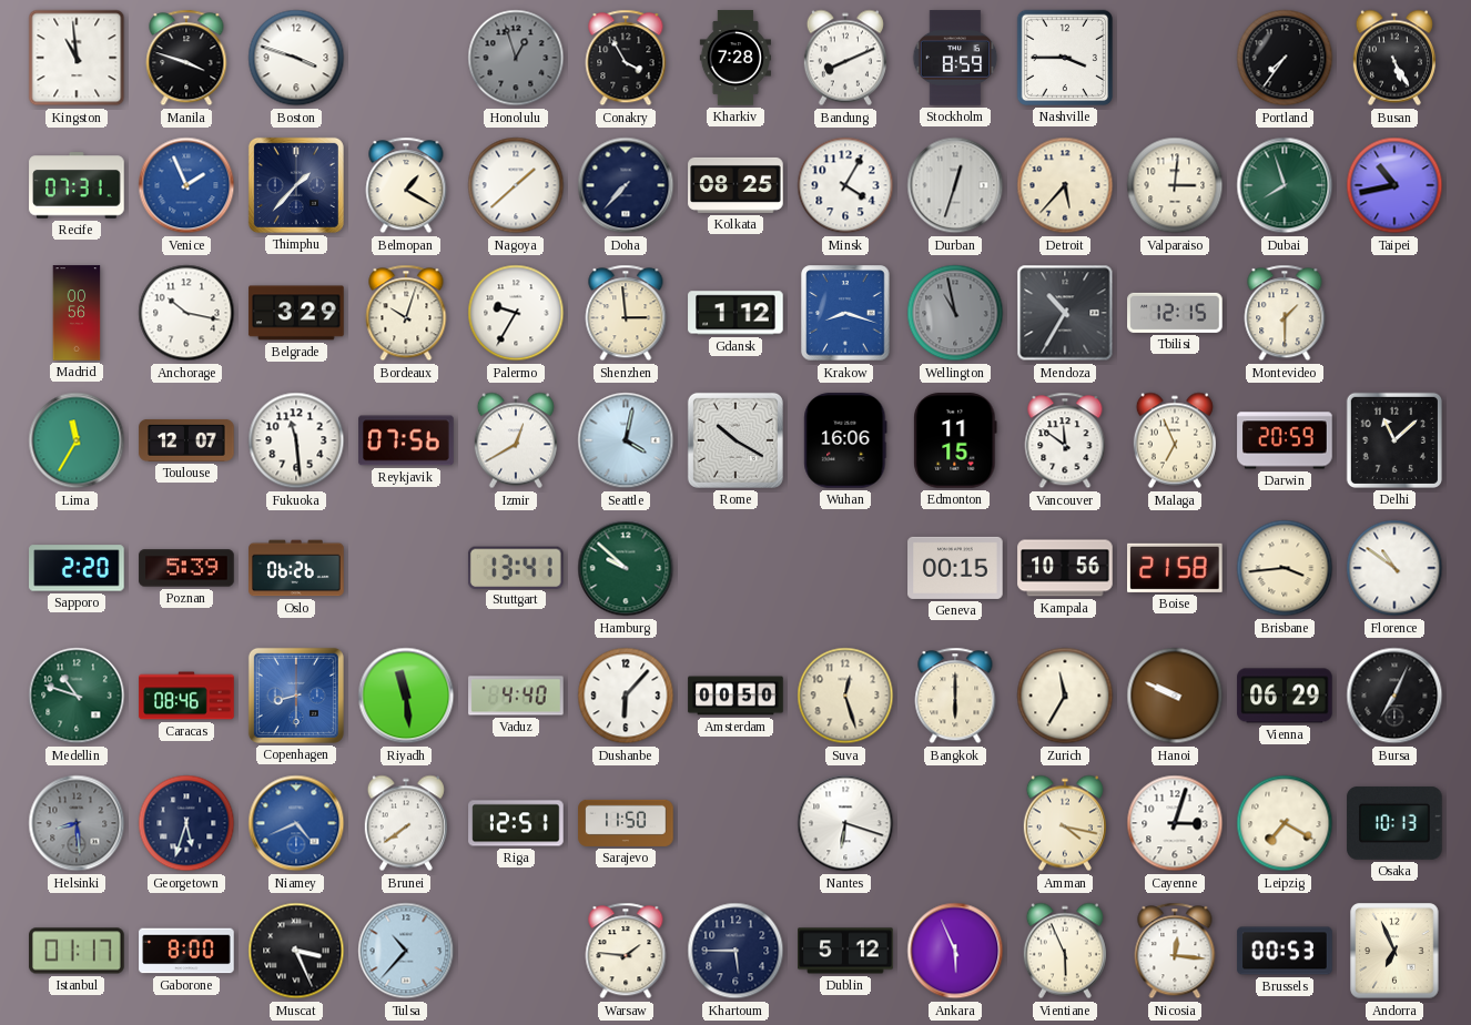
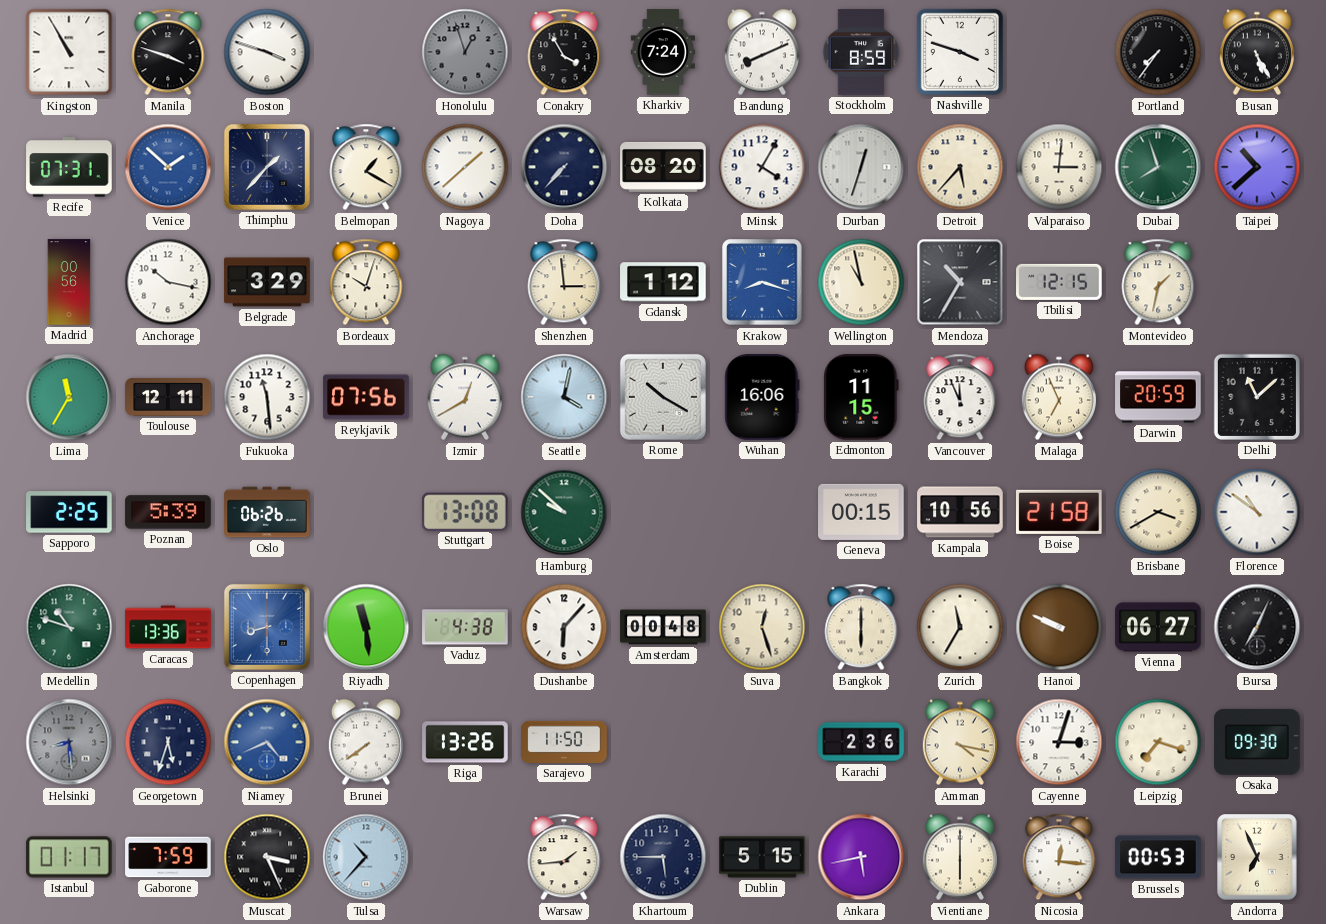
Kingston: 10:59 -> 10:55
Kharkiv: 7:28 -> 7:24
Nashville: 3:45 -> 3:48
Venice: 1:56 -> 1:52
Kolkata: 08:25 -> 08:20
Taipei: 10:43 -> 10:38
Palermo: 9:35 -> none
Wellington dial: grey -> cream
Montevideo: 1:30 -> 1:32
Toulouse: 12:07 -> 12:11
Vancouver: 11:51 -> 11:56
Sapporo: 2:20 -> 2:25
Stuttgart: 13:41 -> 13:08
Brisbane: 3:44 -> 3:40
Caracas: 08:46 -> 13:36
Vaduz: 4:40 -> 4:38
Amsterdam: 00:50 -> 00:48
Vienna: 06:29 -> 06:27
Riga: 12:51 -> 13:26
Nantes: 6:18 -> none
Karachi: none -> 2:36
Leipzig: 7:20 -> 7:18
Osaka: 10:13 -> 09:30
Gaborone: 8:00 -> 7:59
Warsaw: 1:46 -> 1:44
Dublin: 5:12 -> 5:15
Ankara: 5:56 -> 5:43
Vientiane: 5:56 -> 6:00
